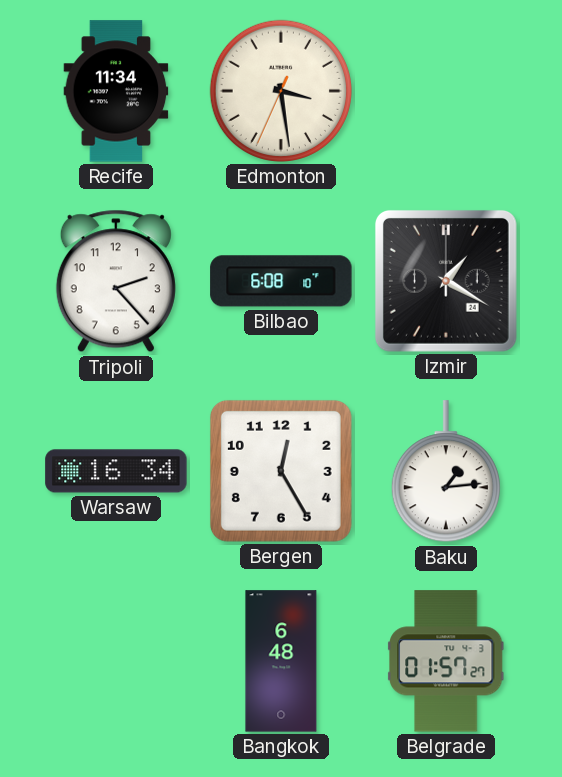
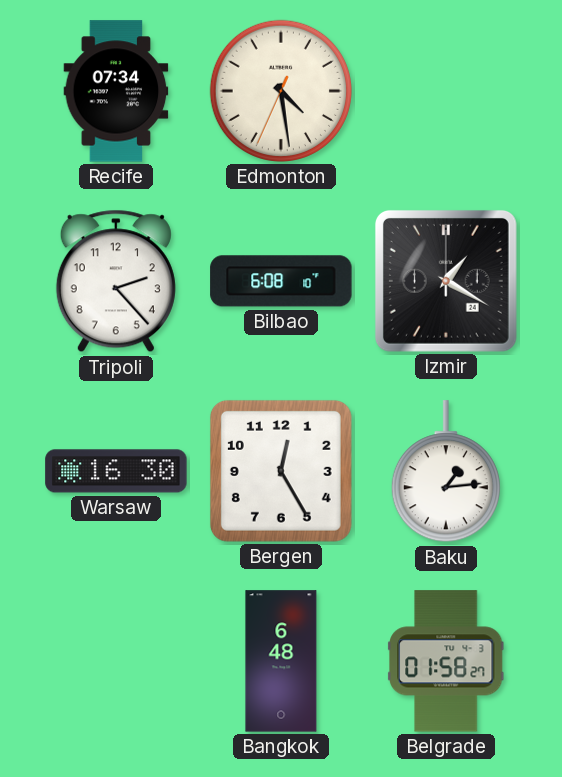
Recife: 11:34 -> 07:34
Edmonton: 3:28 -> 4:28
Warsaw: 16:34 -> 16:30
Belgrade: 01:57 -> 01:58
